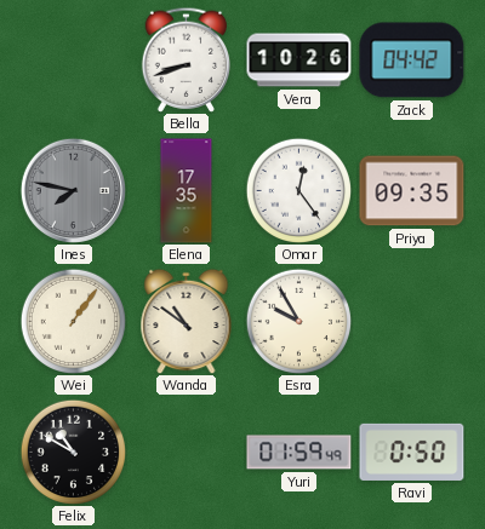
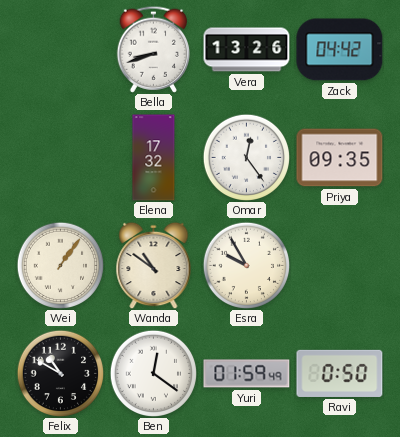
Vera: 10:26 -> 13:26
Ines: 7:47 -> none
Elena: 17:35 -> 17:32
Ben: none -> 12:21
